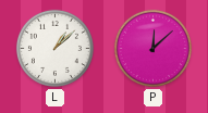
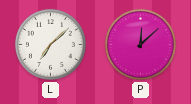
L: 1:08 -> 7:08
